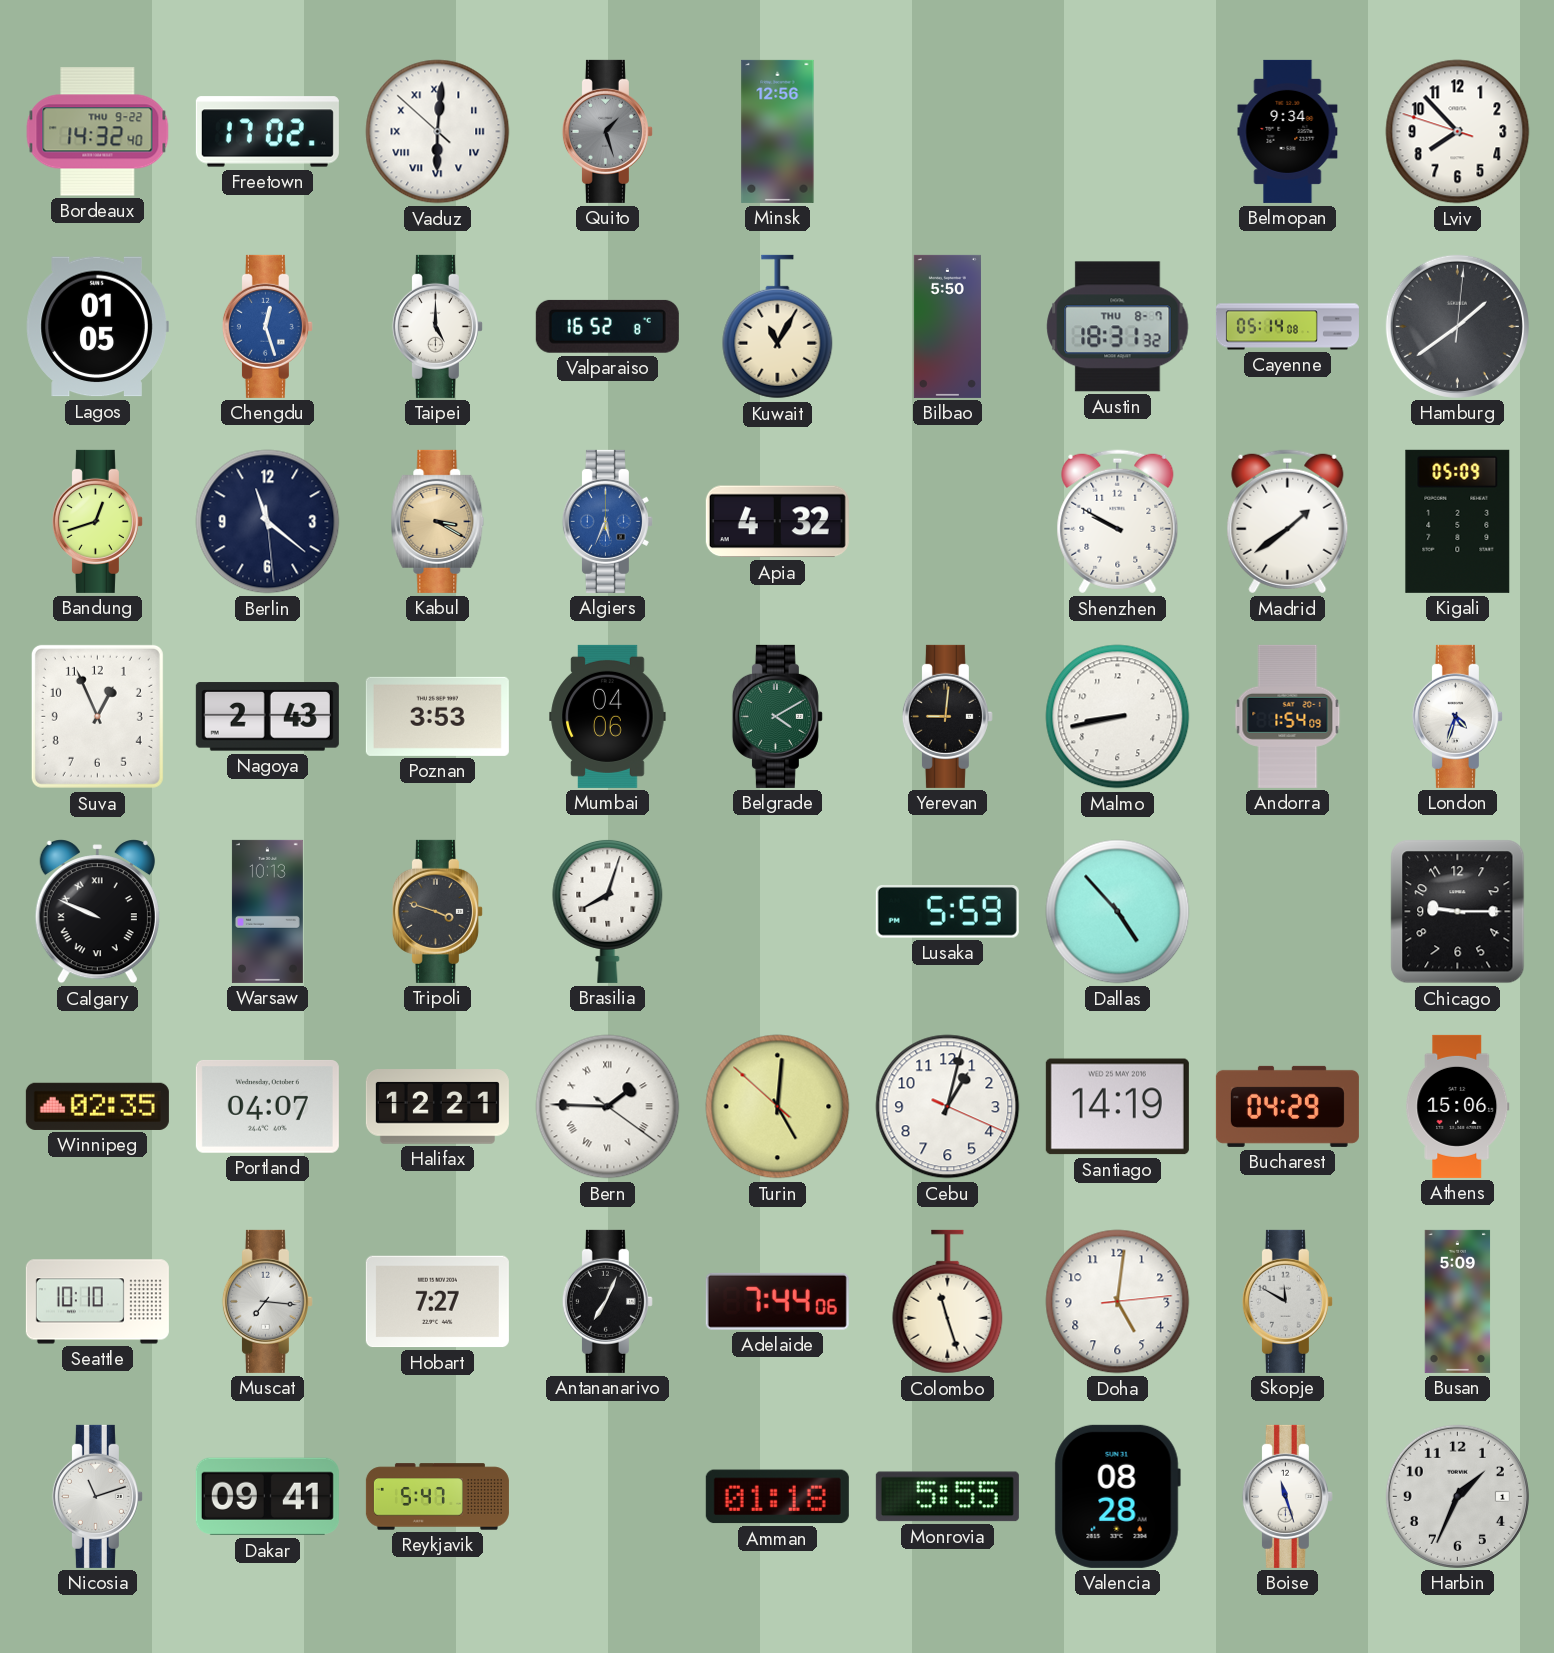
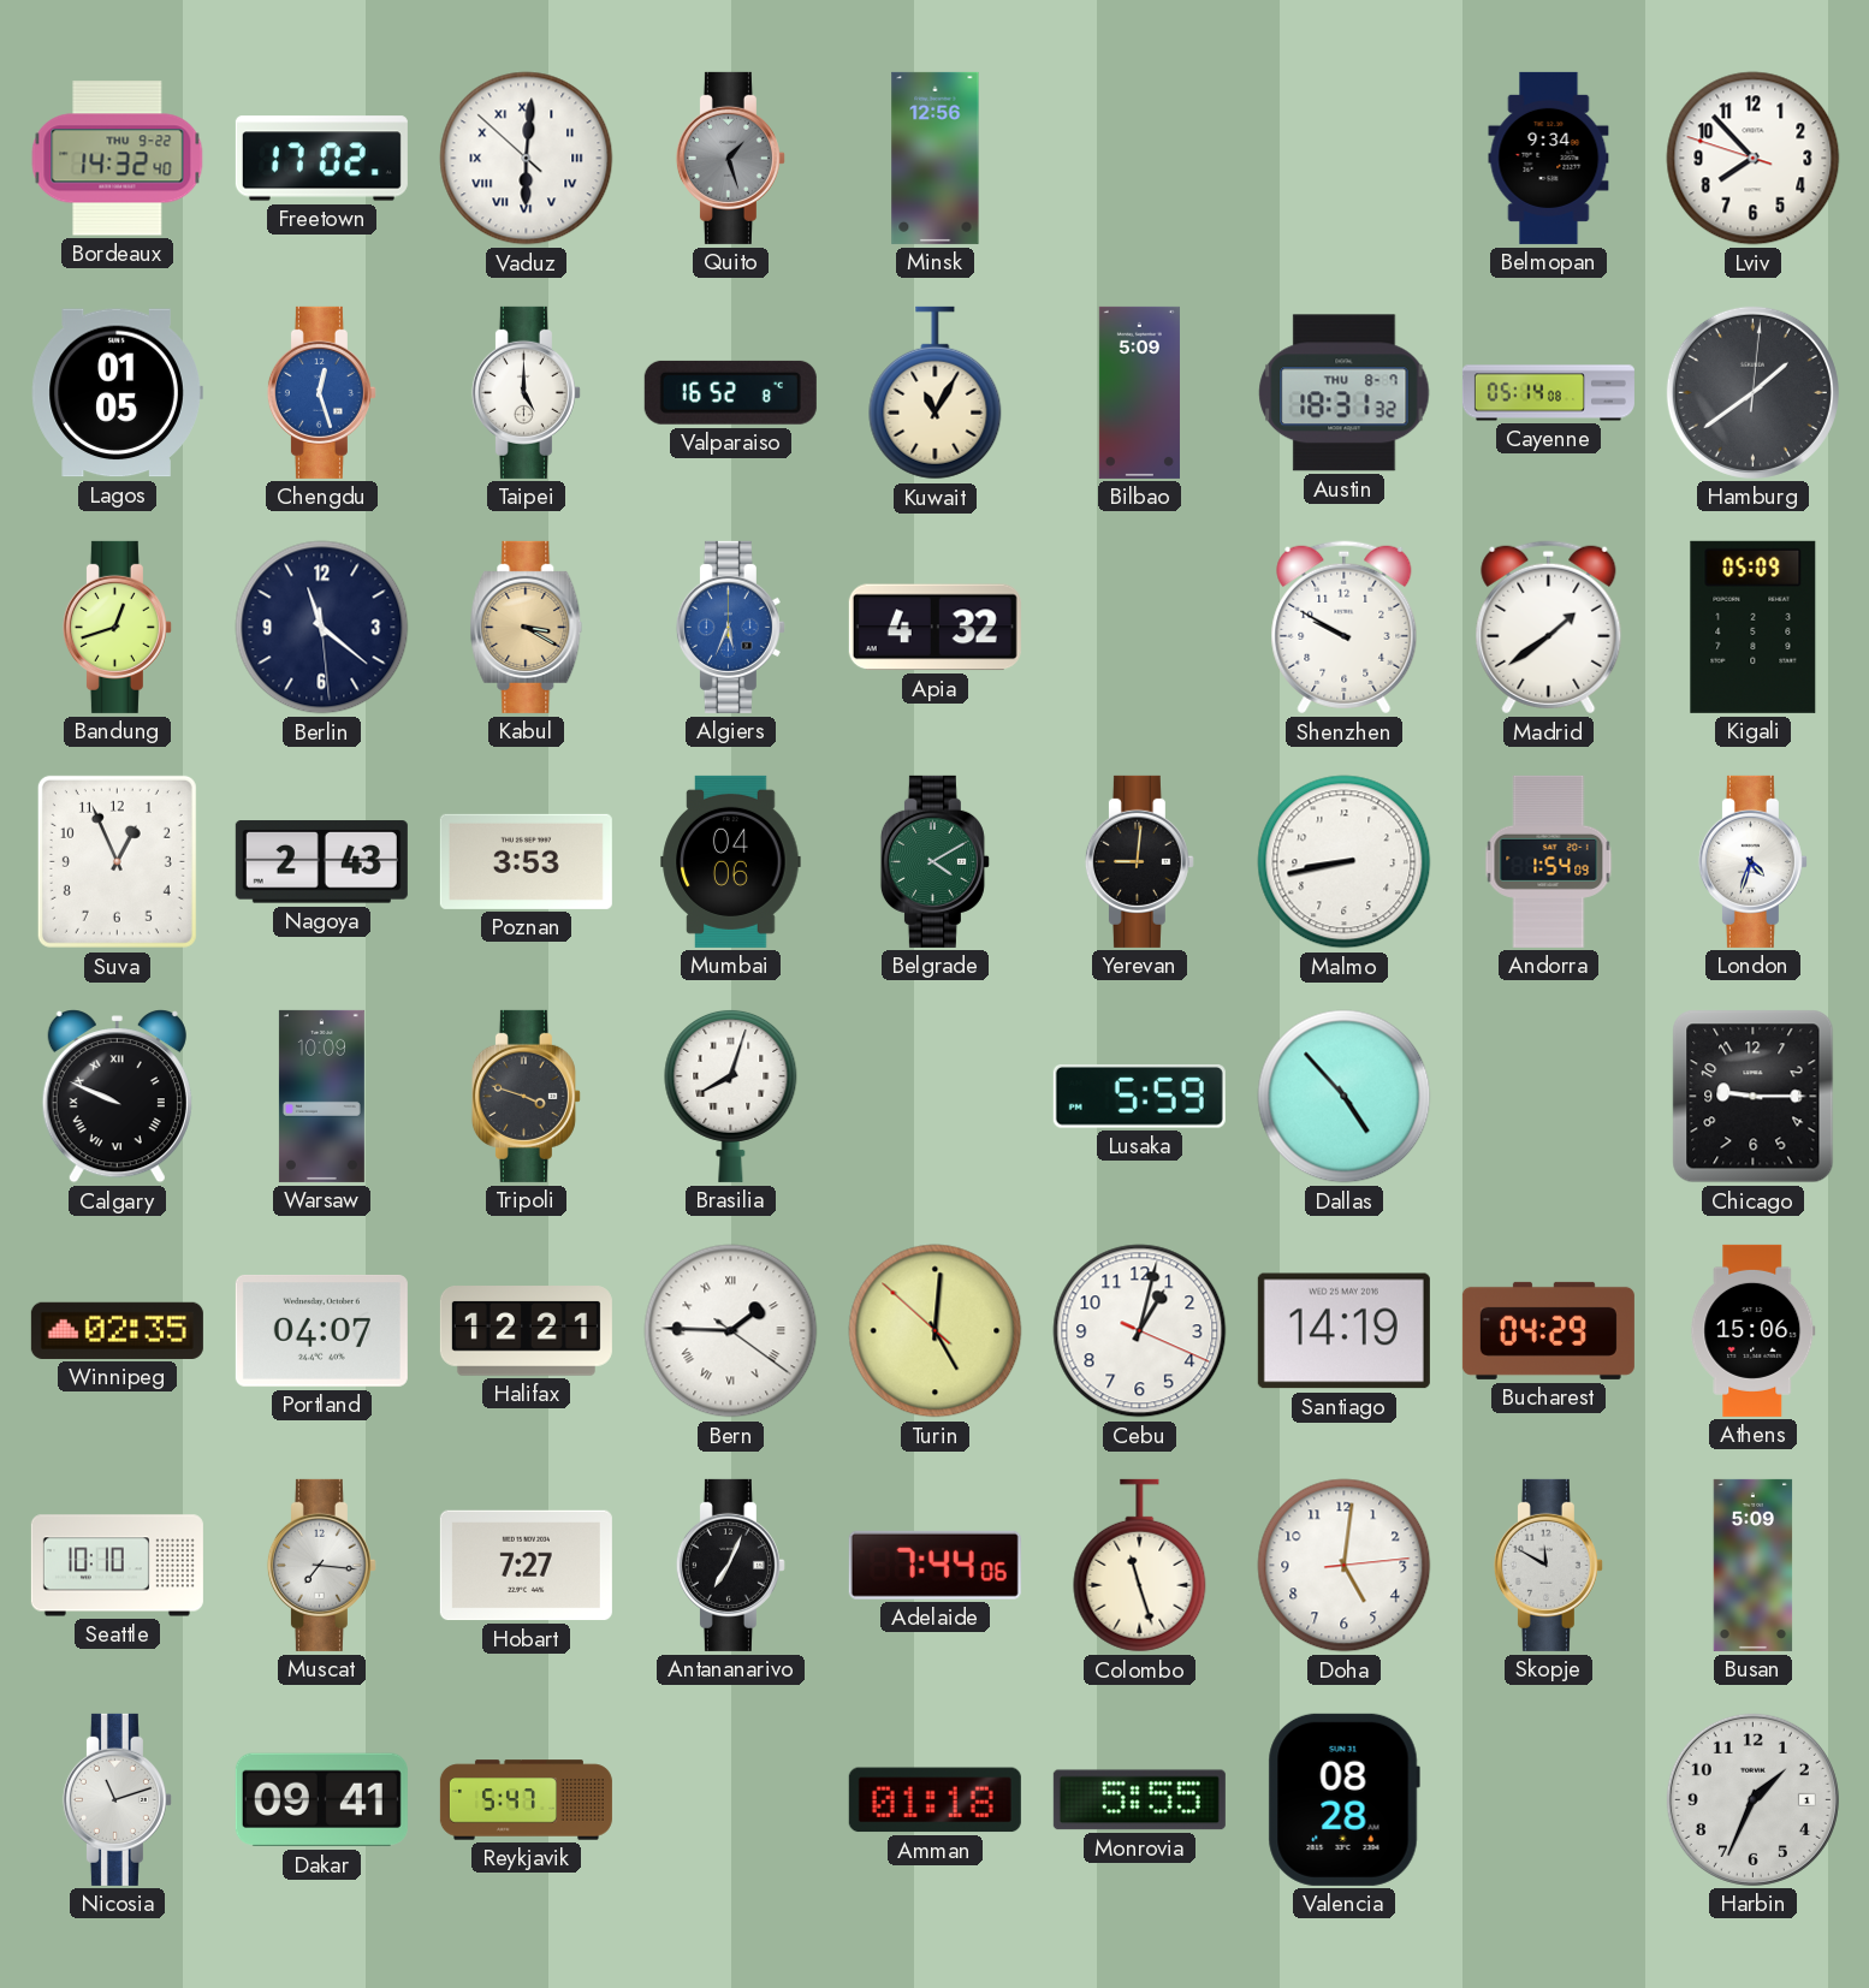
Bilbao: 5:50 -> 5:09
Warsaw: 10:13 -> 10:09
Boise: 11:27 -> none
